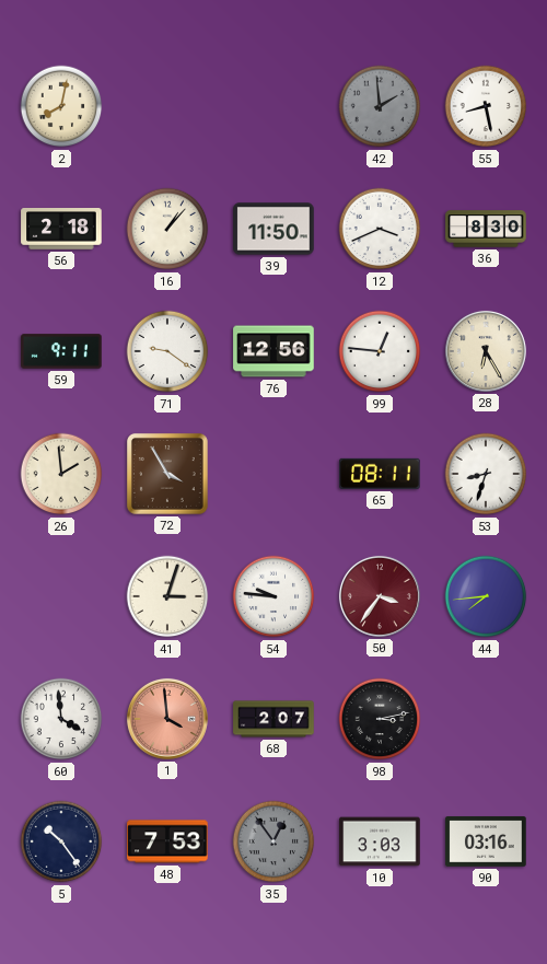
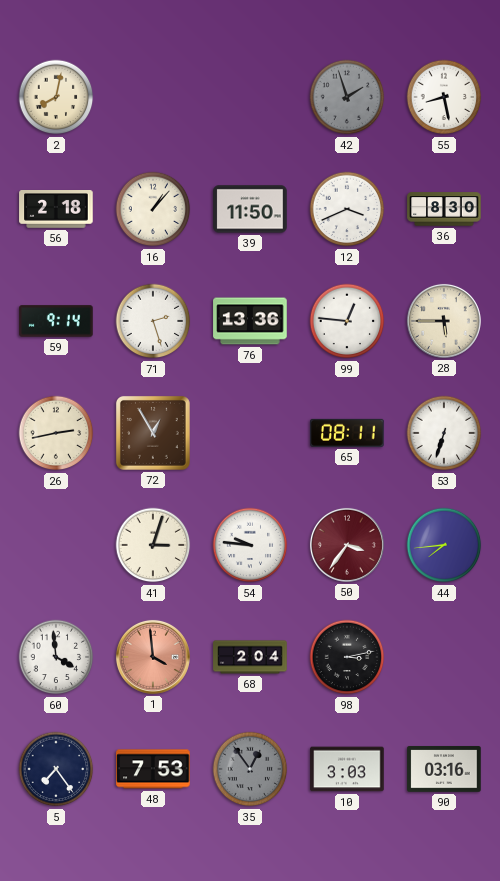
42: 1:59 -> 1:57
59: 9:11 -> 9:14
71: 9:21 -> 2:27
76: 12:56 -> 13:36
28: 6:25 -> 5:45
26: 1:59 -> 2:43
72: 3:55 -> 12:55
53: 8:33 -> 6:33
68: 2:07 -> 2:04
5: 10:24 -> 7:24
